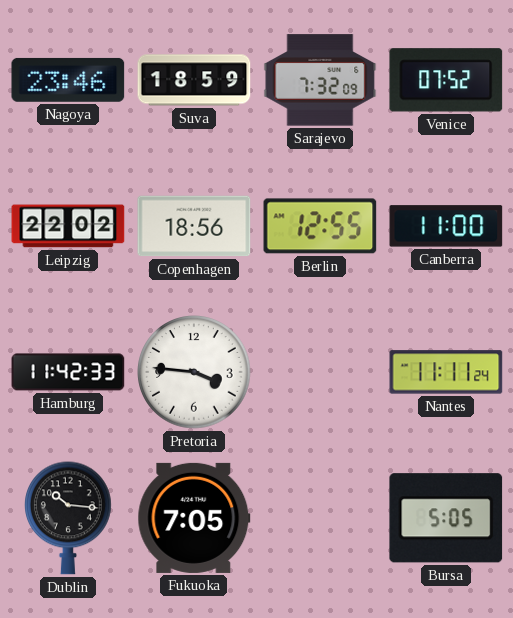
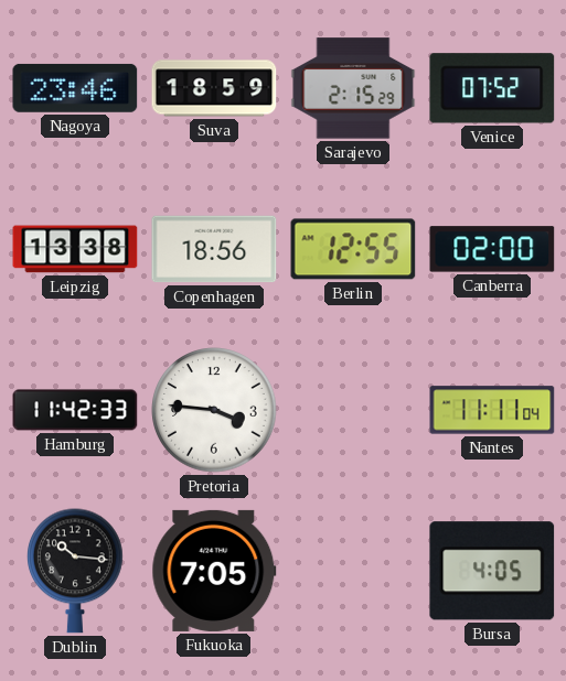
Sarajevo: 7:32 -> 2:15
Leipzig: 22:02 -> 13:38
Canberra: 11:00 -> 02:00
Nantes: 11:11:24 -> 11:11:04
Bursa: 5:05 -> 4:05
